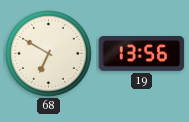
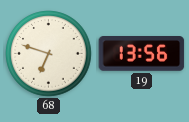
68: 6:50 -> 6:48
